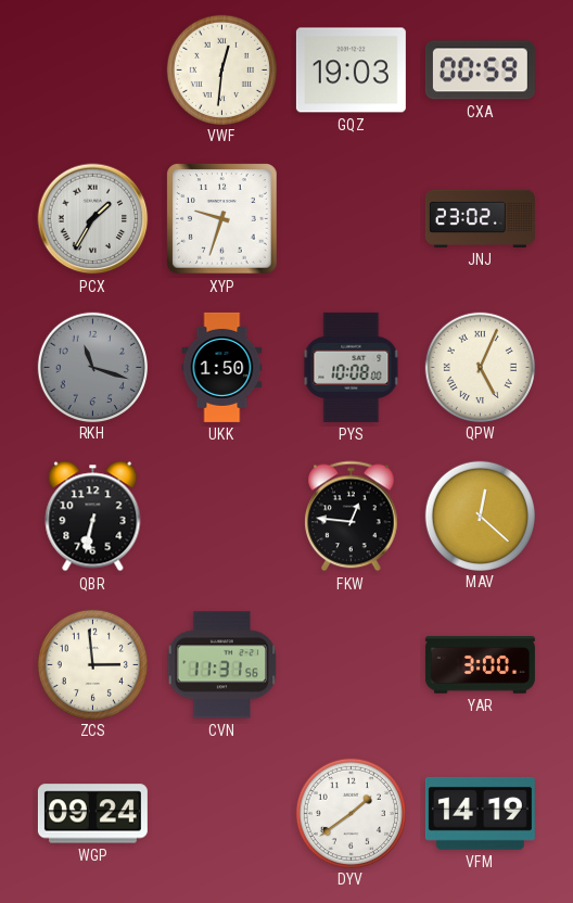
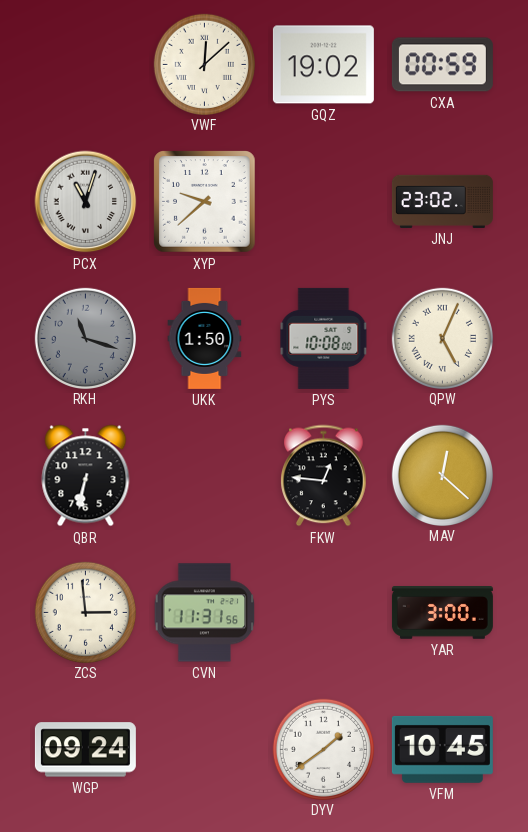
VWF: 12:31 -> 12:08
GQZ: 19:03 -> 19:02
PCX: 1:35 -> 11:03
XYP: 9:33 -> 9:38
VFM: 14:19 -> 10:45
